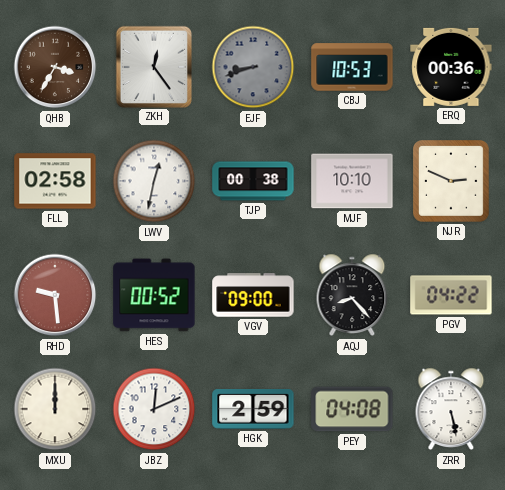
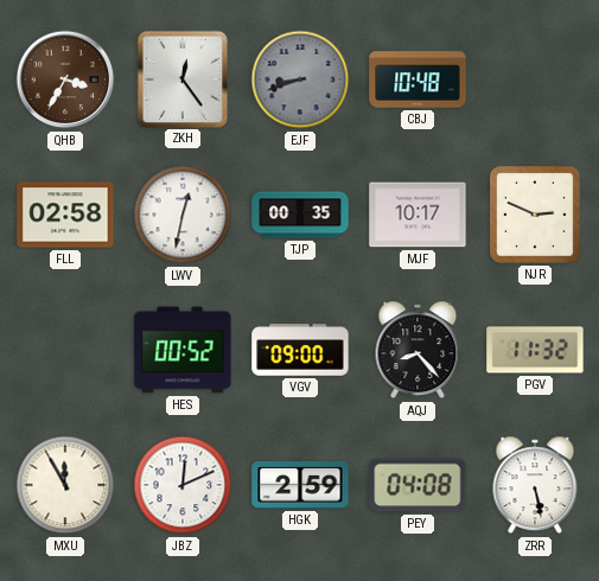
CBJ: 10:53 -> 10:48
ERQ: 00:36 -> none
TJP: 00:38 -> 00:35
MJF: 10:10 -> 10:17
RHD: 9:29 -> none
PGV: 04:22 -> 11:32
MXU: 12:00 -> 11:55
